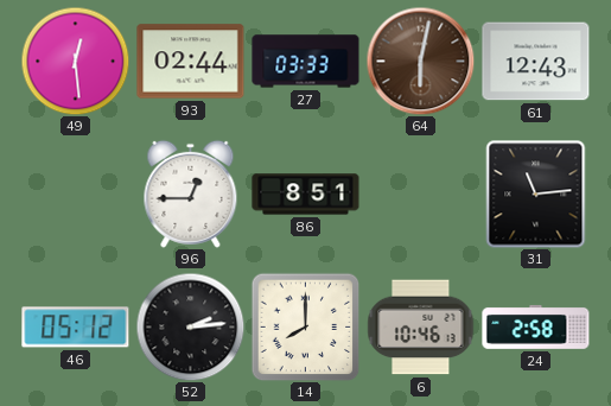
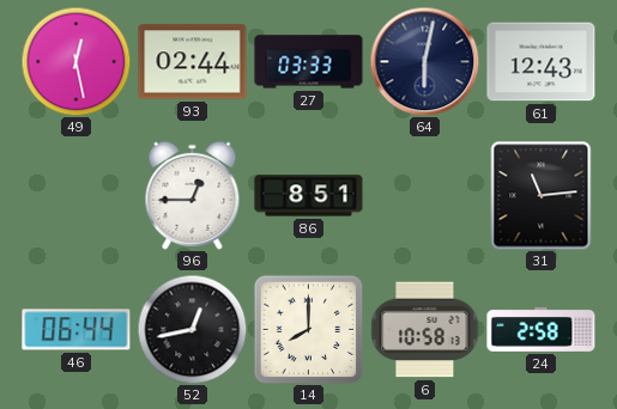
49: 12:29 -> 12:28
64 dial: brown -> navy
46: 05:12 -> 06:44
52: 2:14 -> 12:43
6: 10:46 -> 10:58
